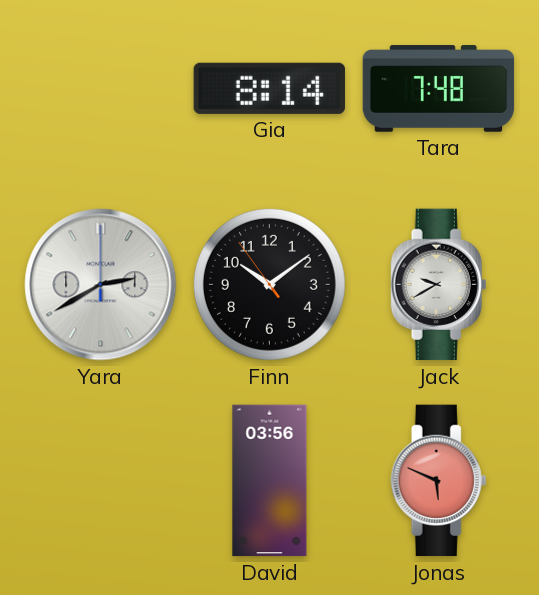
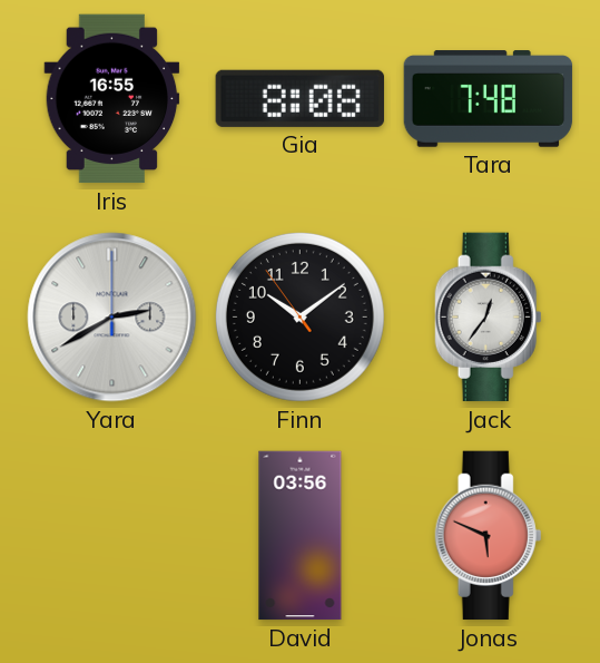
Iris: none -> 16:55
Gia: 8:14 -> 8:08
Jack: 9:40 -> 12:36
